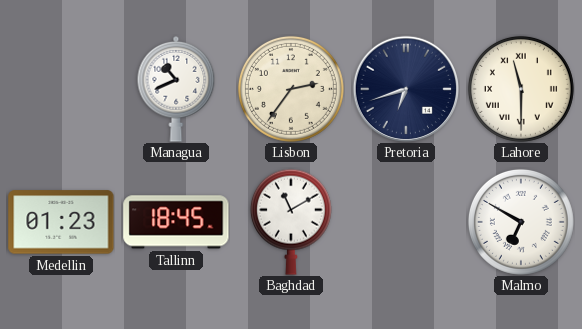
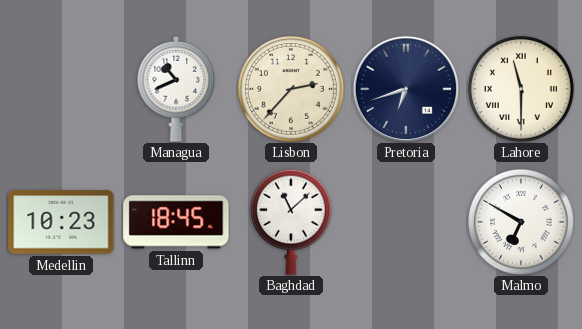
Lisbon: 2:36 -> 2:37
Medellin: 01:23 -> 10:23
Baghdad: 11:10 -> 11:08
